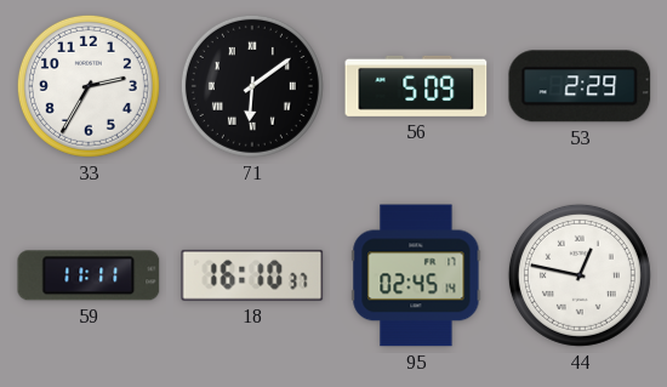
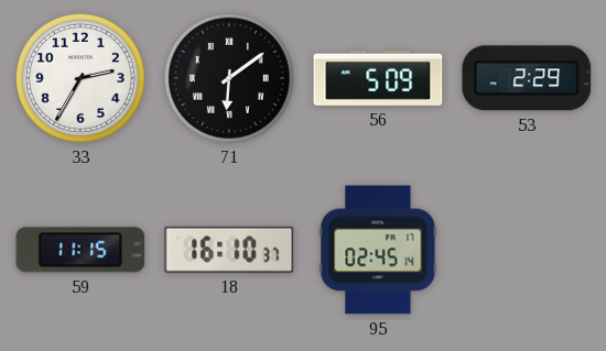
59: 11:11 -> 11:15
44: 12:47 -> none
